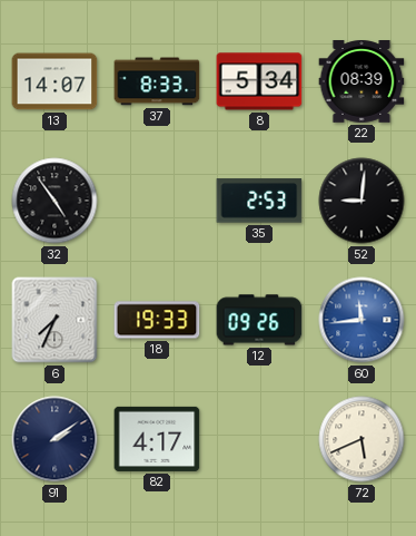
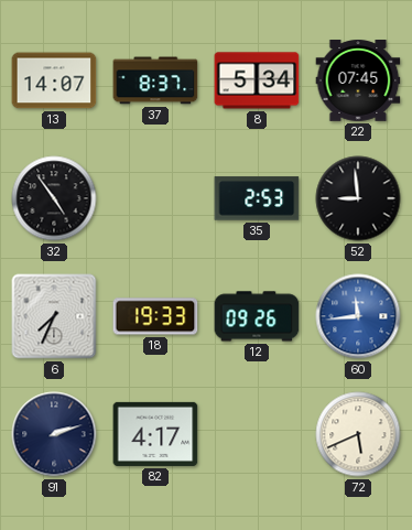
37: 8:33 -> 8:37
22: 08:39 -> 07:45
52: 9:01 -> 8:59
91: 2:09 -> 2:12
